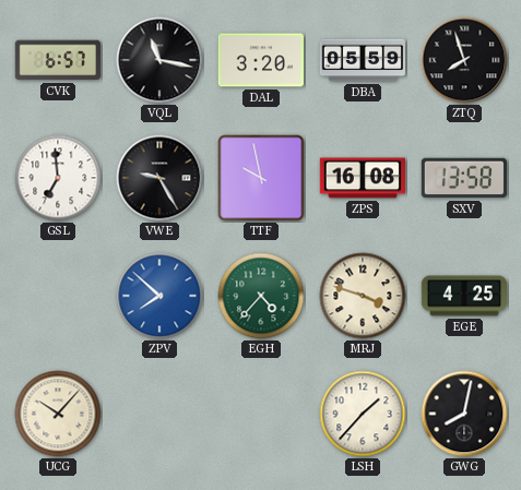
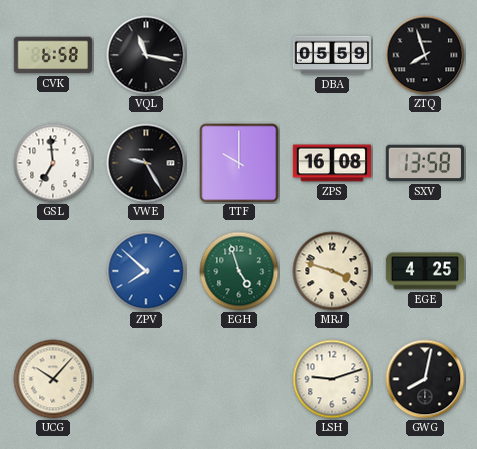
CVK: 6:57 -> 6:58
DAL: 3:20 -> none
TTF: 9:58 -> 10:00
EGH: 4:37 -> 4:57
LSH: 1:37 -> 9:12
